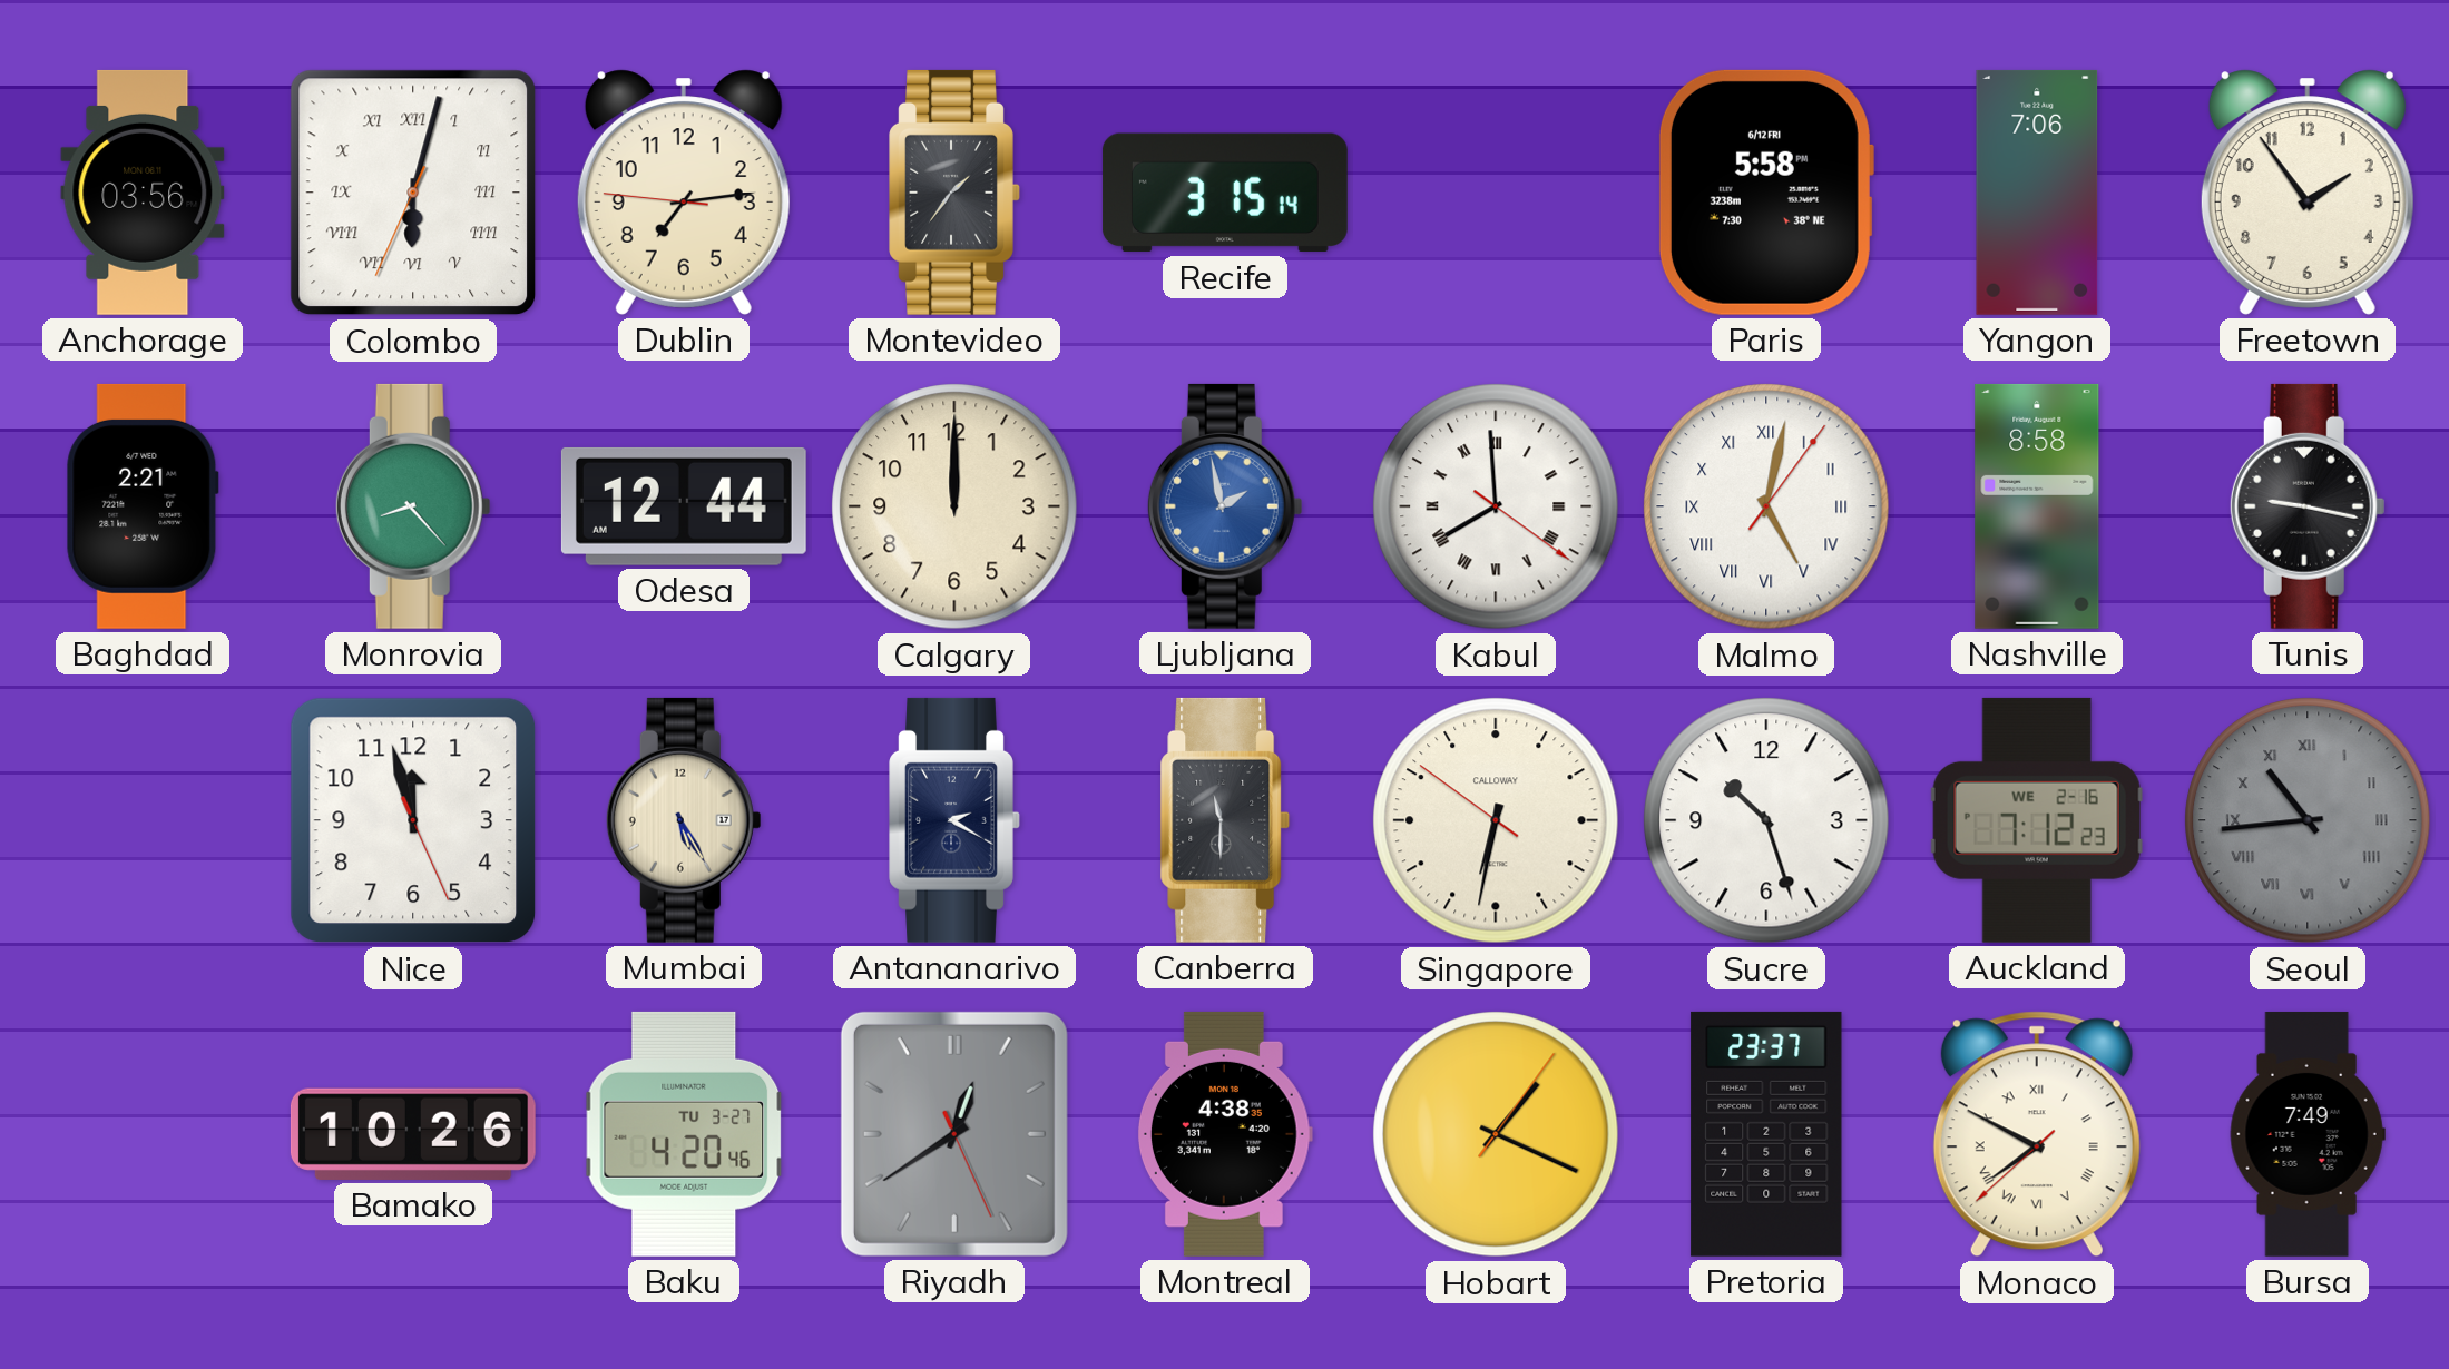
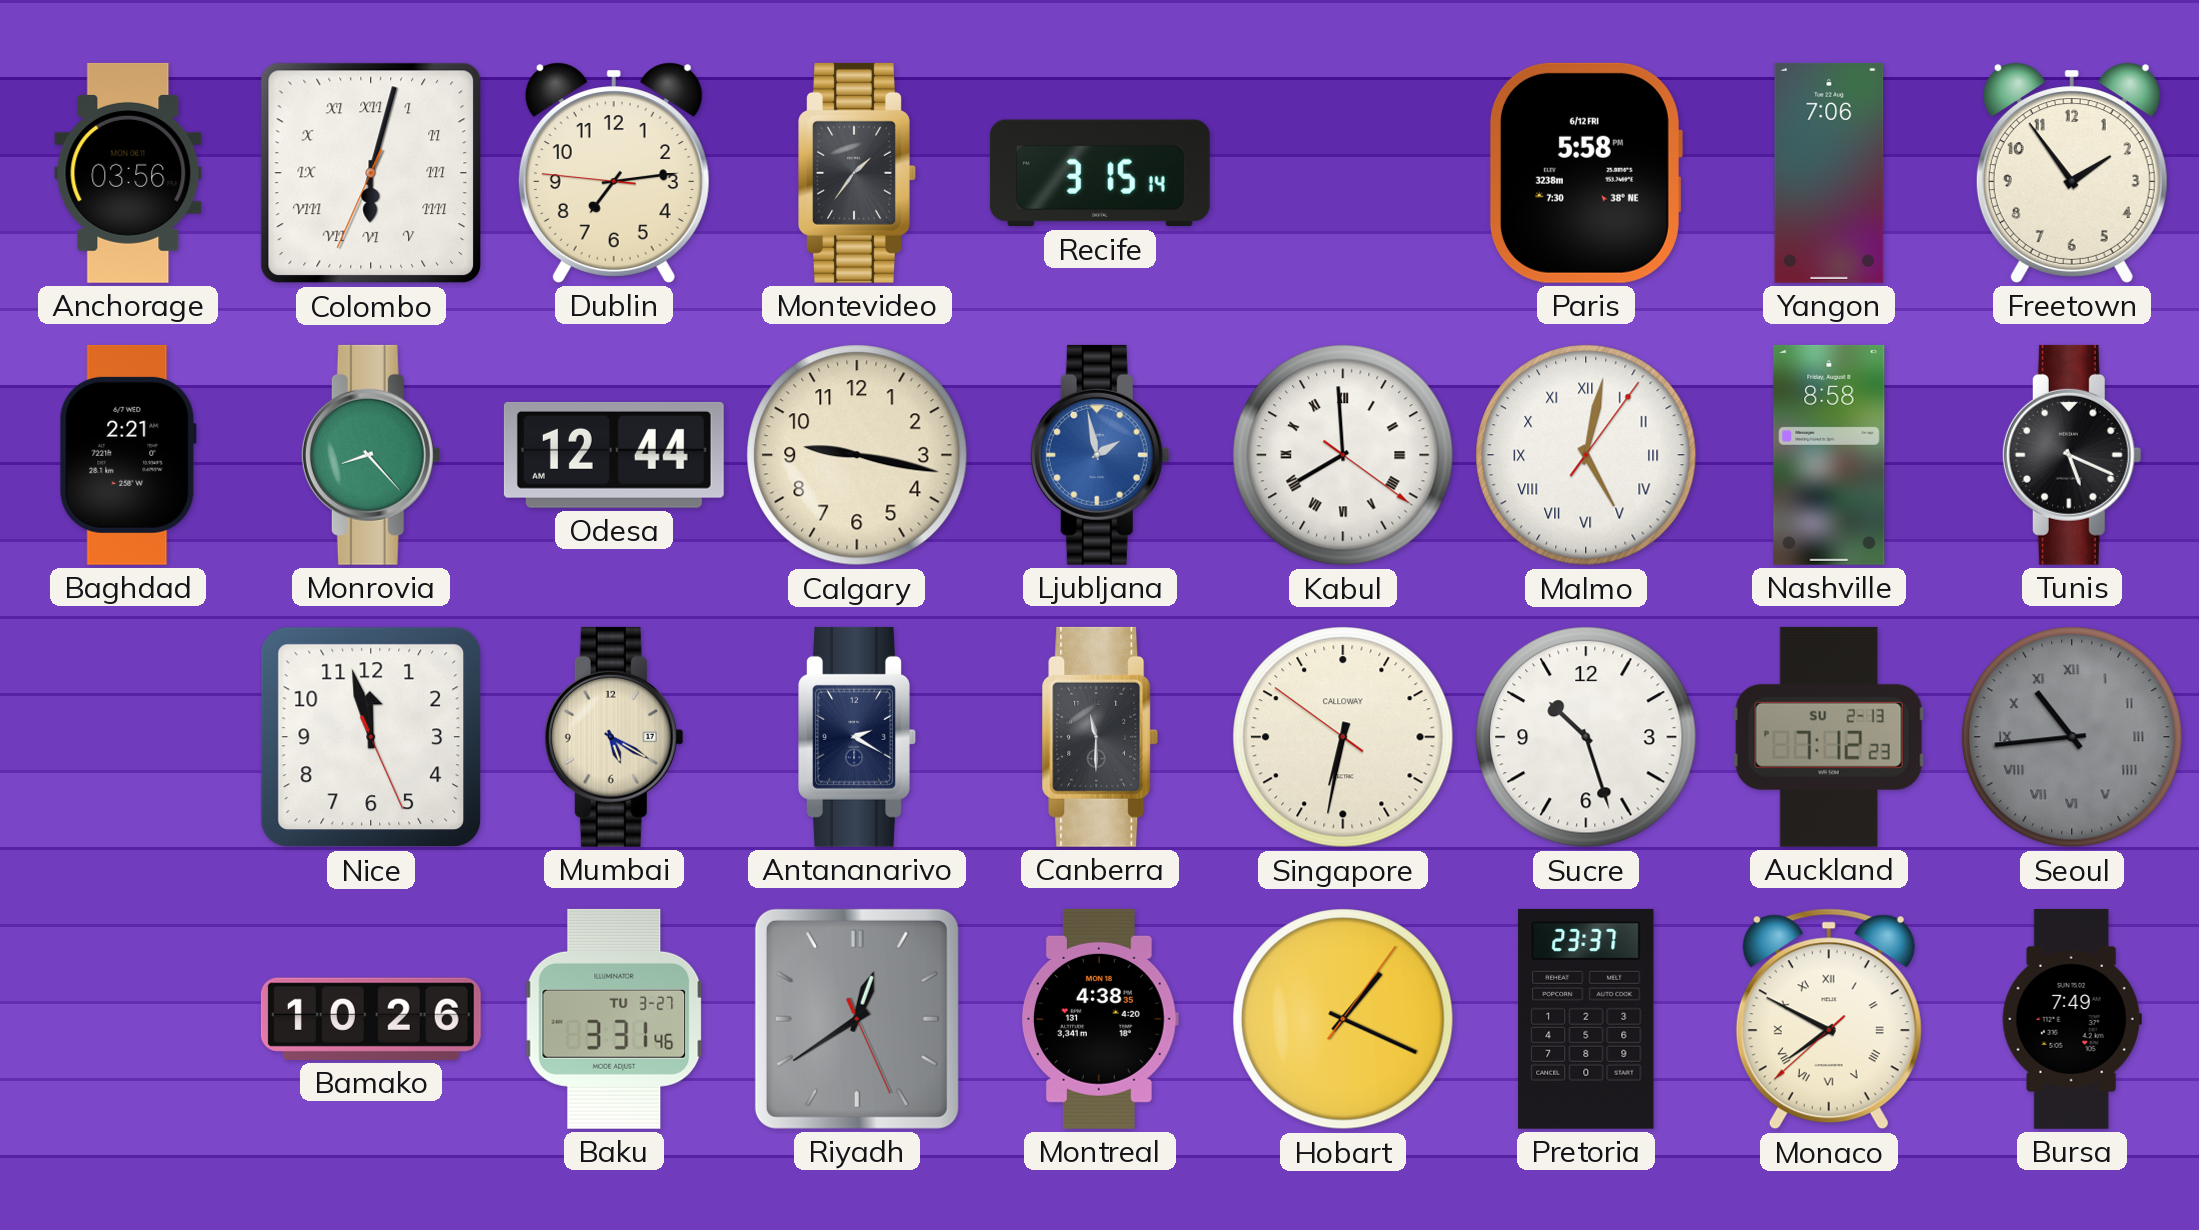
Calgary: 12:00 -> 9:17
Tunis: 9:17 -> 5:19
Mumbai: 5:25 -> 5:20
Auckland date: WE 2-16 -> SU 2-13
Baku: 4:20 -> 3:31
